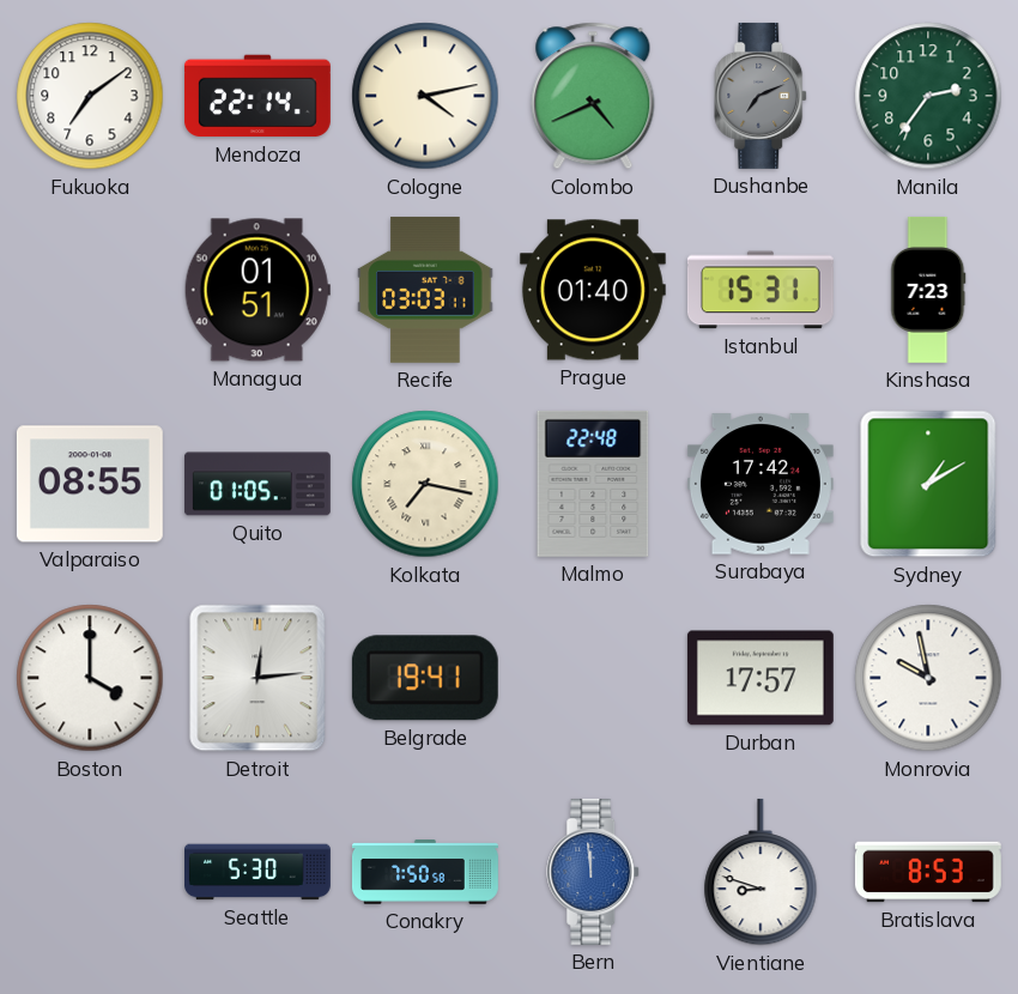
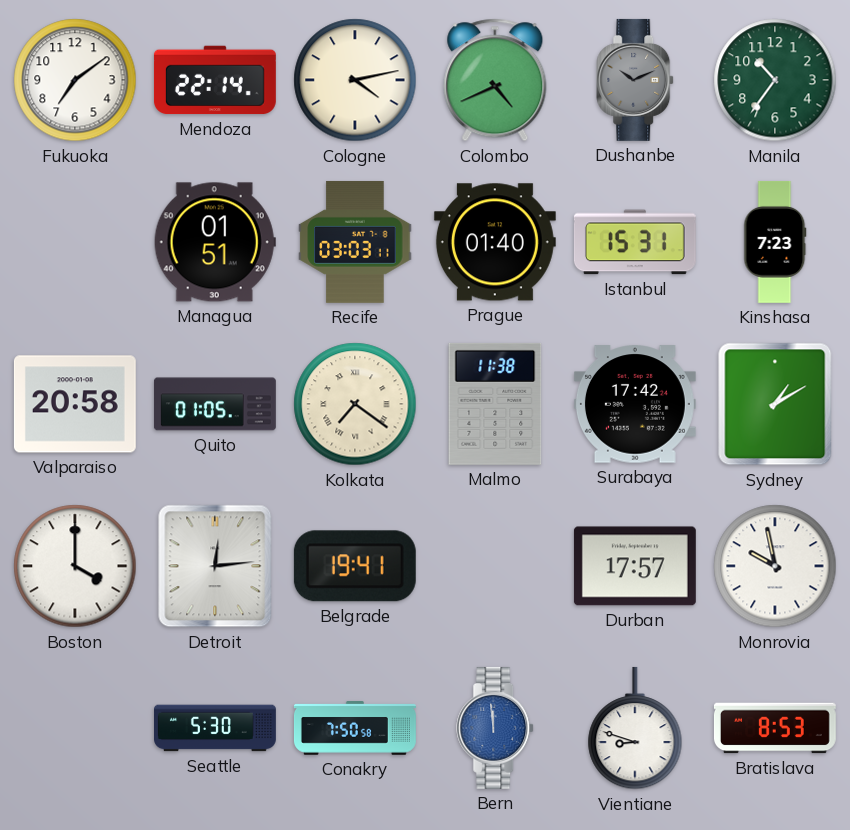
Dushanbe: 7:11 -> 10:11
Manila: 2:36 -> 10:36
Valparaiso: 08:55 -> 20:58
Kolkata: 7:17 -> 7:21
Malmo: 22:48 -> 11:38
